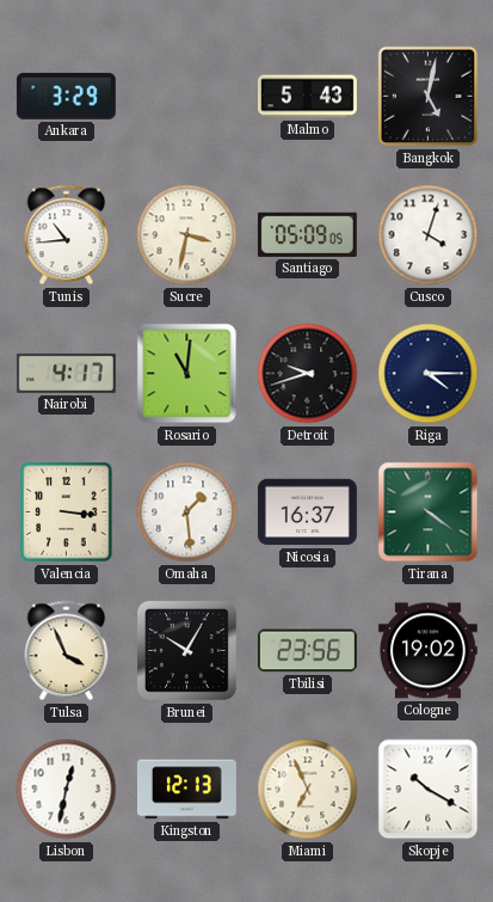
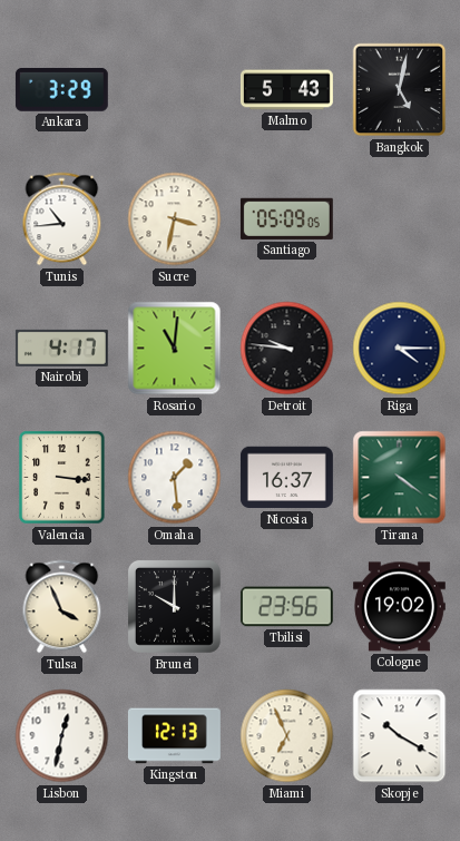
Cusco: 4:03 -> none
Detroit: 9:42 -> 9:46
Brunei: 10:05 -> 10:00
